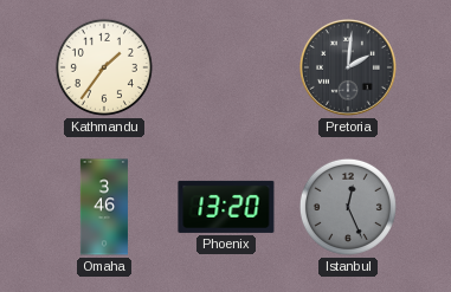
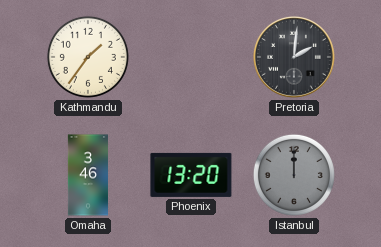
Istanbul: 12:26 -> 12:00
